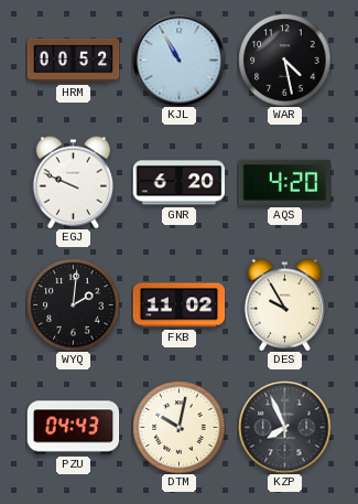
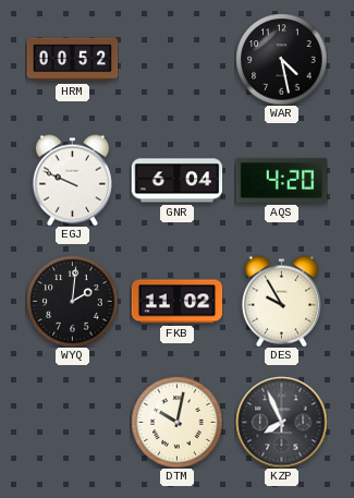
KJL: 10:55 -> none
GNR: 6:20 -> 6:04
PZU: 04:43 -> none
